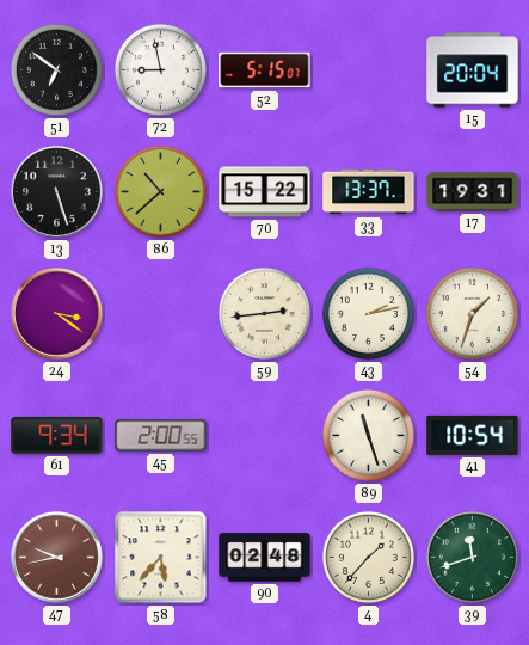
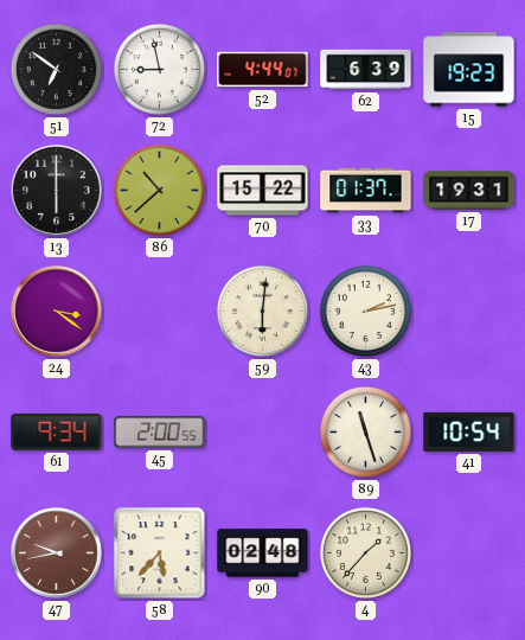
52: 5:15 -> 4:44
62: none -> 6:39
15: 20:04 -> 19:23
13: 5:27 -> 6:00
33: 13:37 -> 01:37
59: 2:44 -> 6:01
54: 1:33 -> none
39: 11:42 -> none
